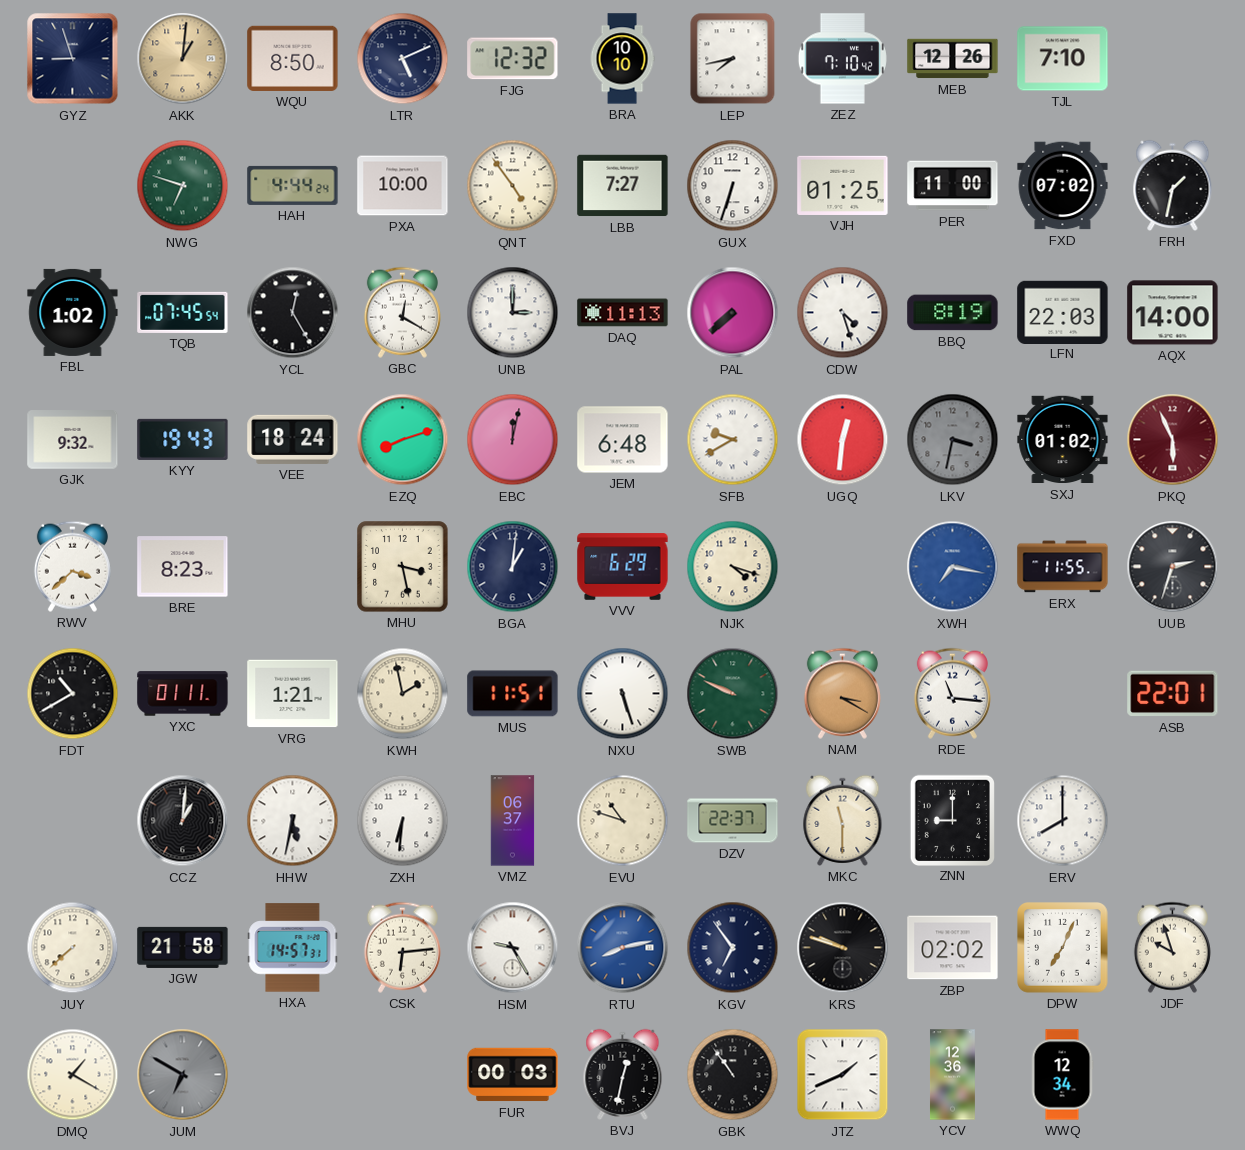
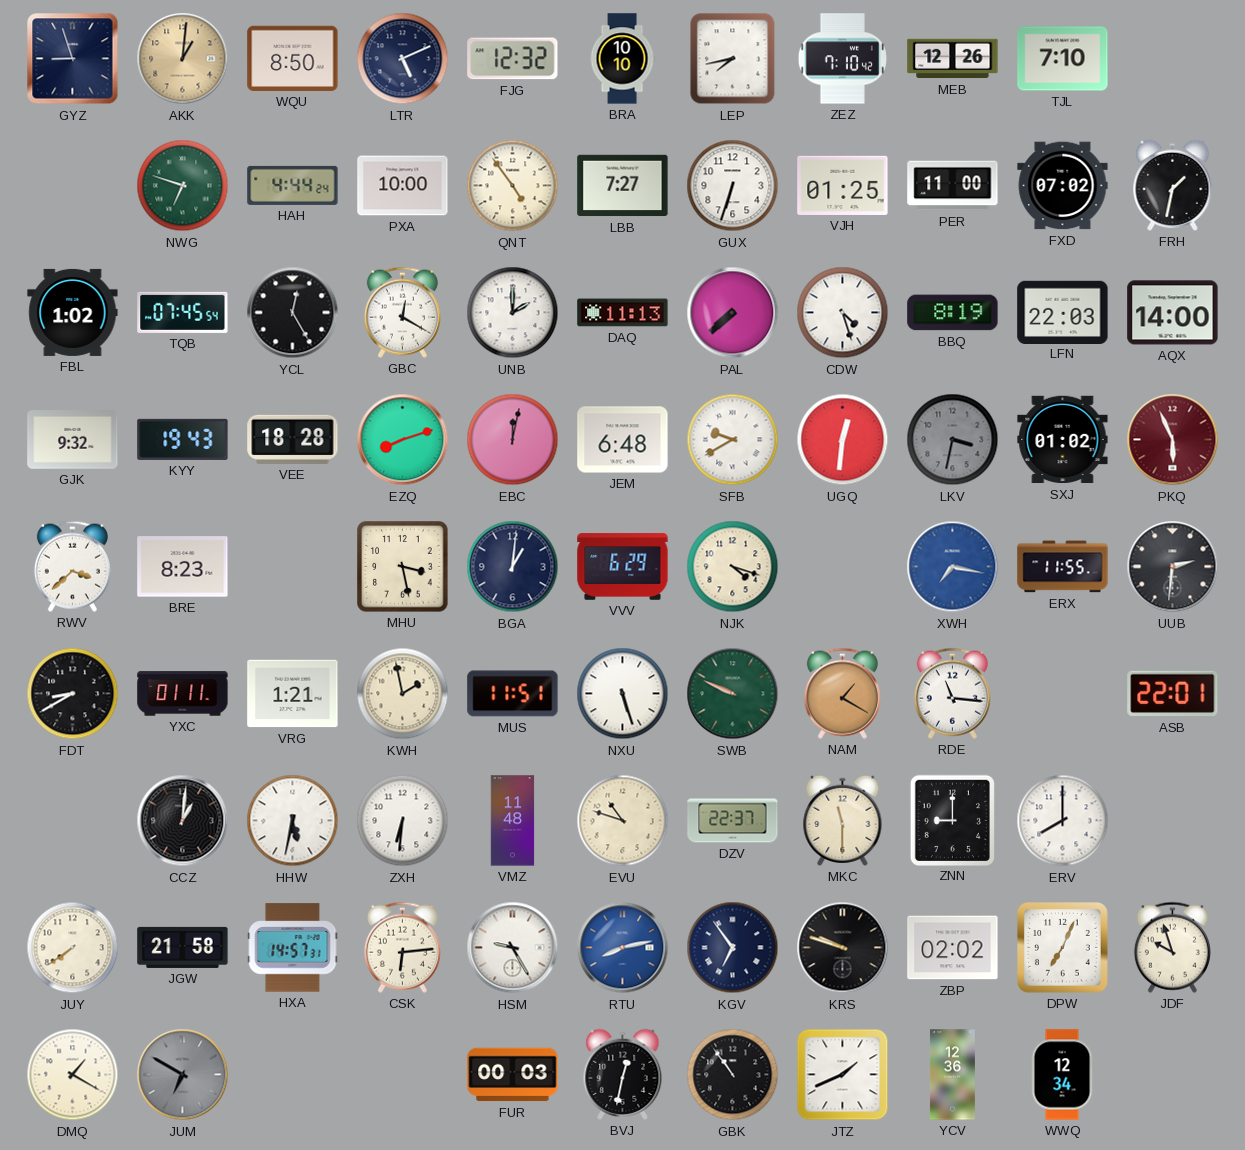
UNB: 3:00 -> 2:00
VEE: 18:24 -> 18:28
UUB: 2:33 -> 2:31
FDT: 10:40 -> 8:40
NAM: 3:20 -> 1:20
VMZ: 06:37 -> 11:48
JUY: 7:38 -> 7:39
